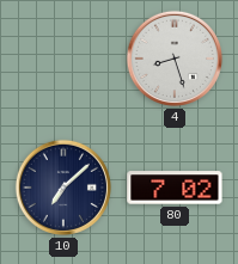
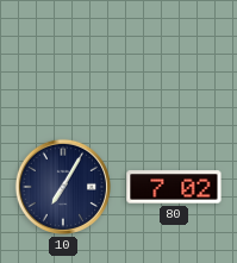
4: 8:27 -> none
10: 7:08 -> 7:05
